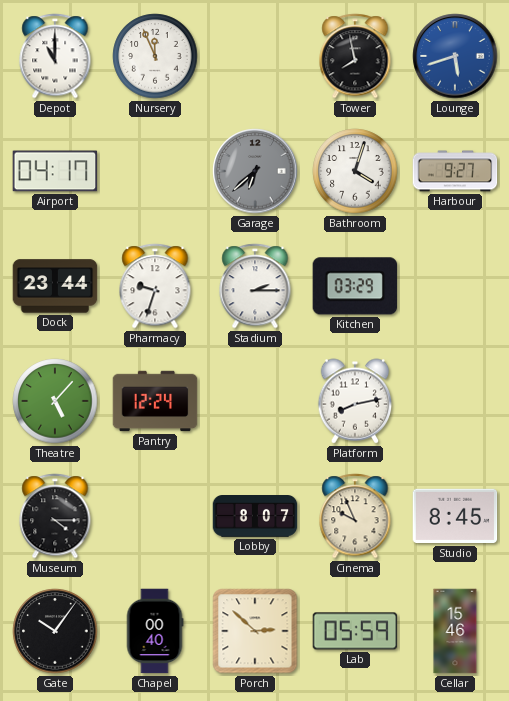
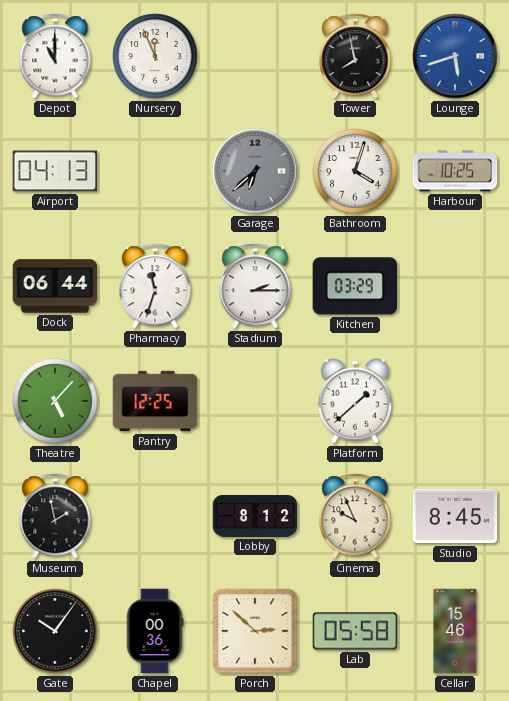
Airport: 04:17 -> 04:13
Harbour: 9:27 -> 10:25
Dock: 23:44 -> 06:44
Pharmacy: 9:33 -> 11:33
Pantry: 12:24 -> 12:25
Platform: 8:13 -> 1:38
Museum: 4:15 -> 1:58
Lobby: 8:07 -> 8:12
Chapel: 00:40 -> 00:36
Lab: 05:59 -> 05:58
